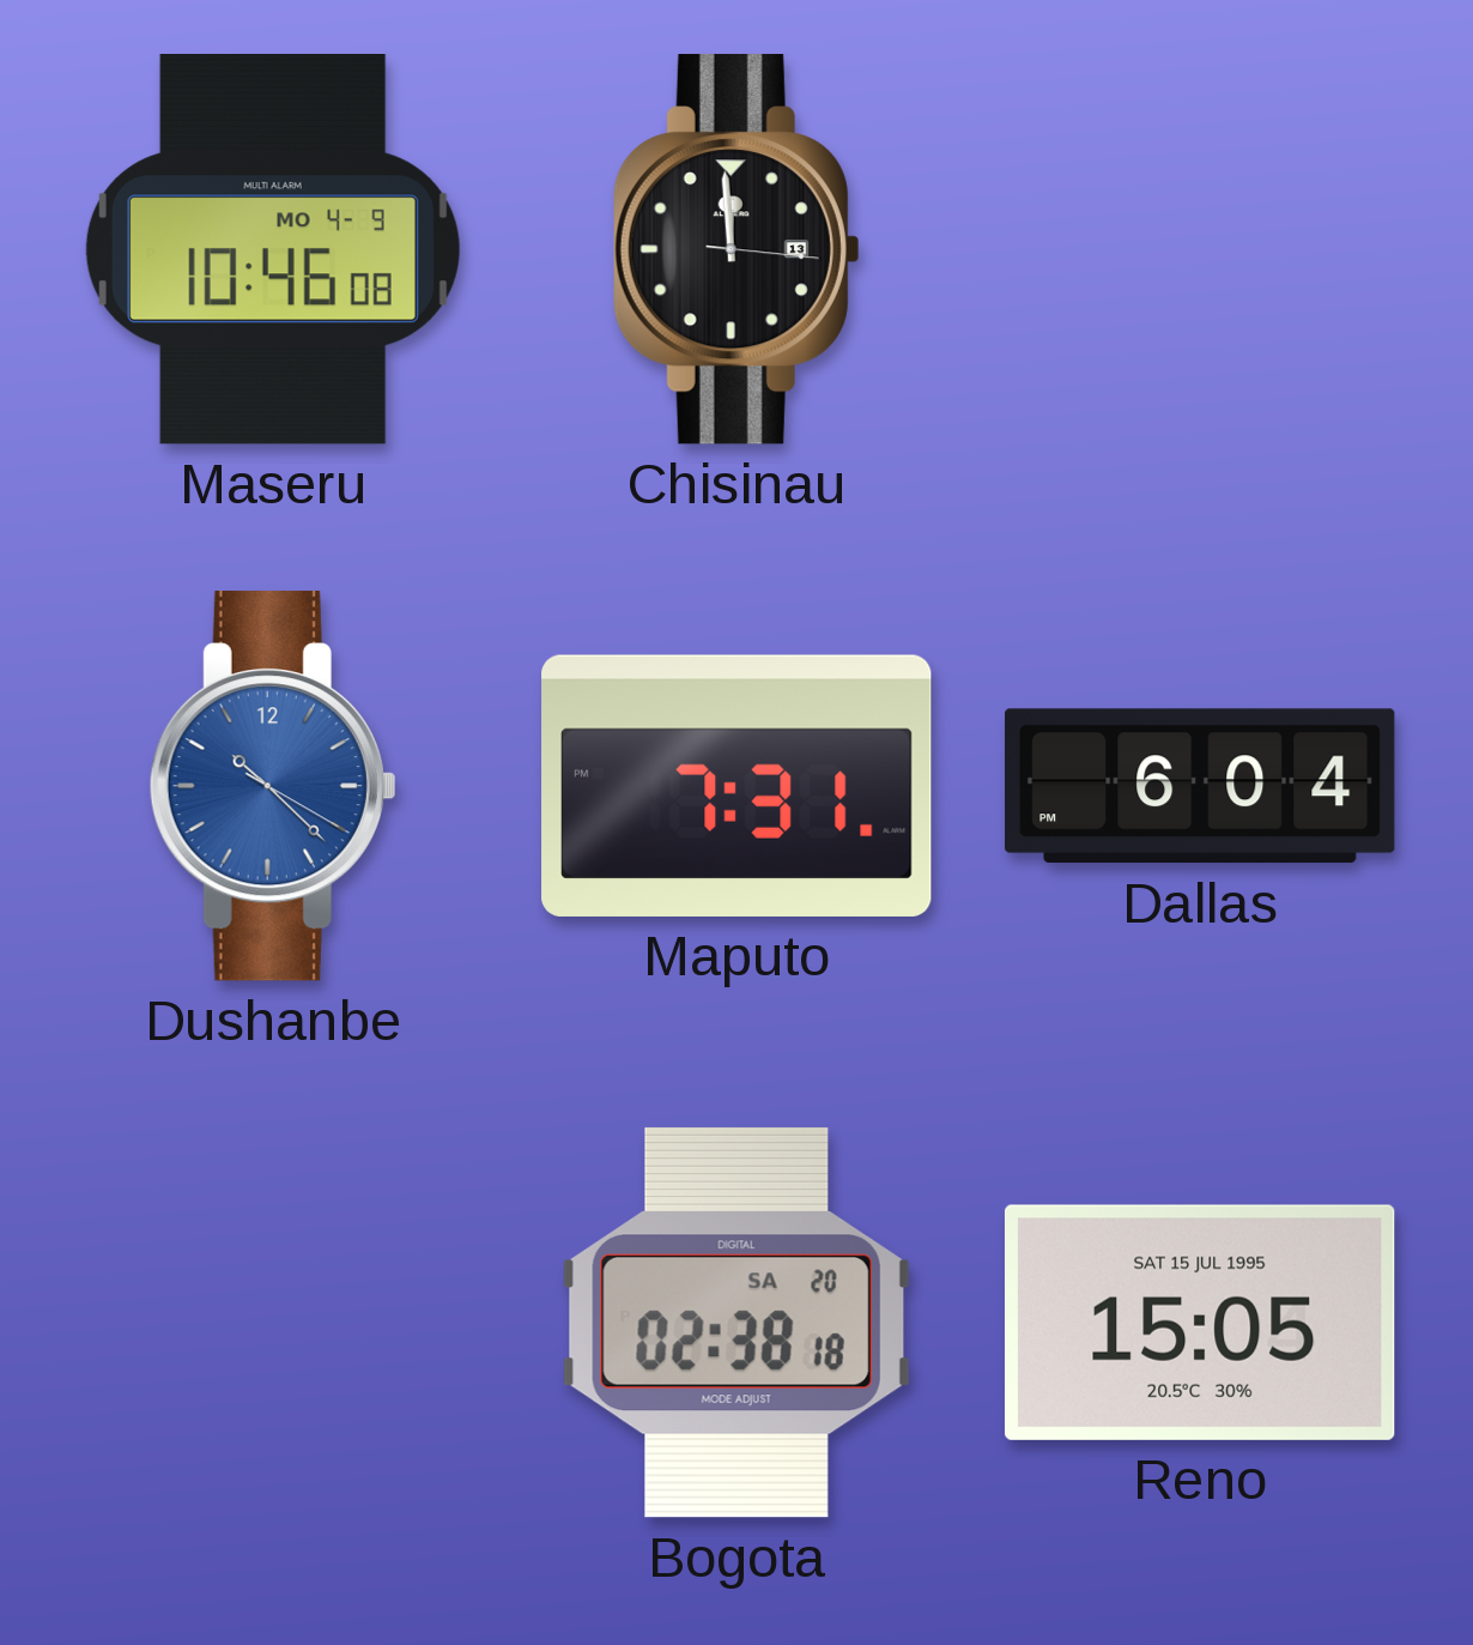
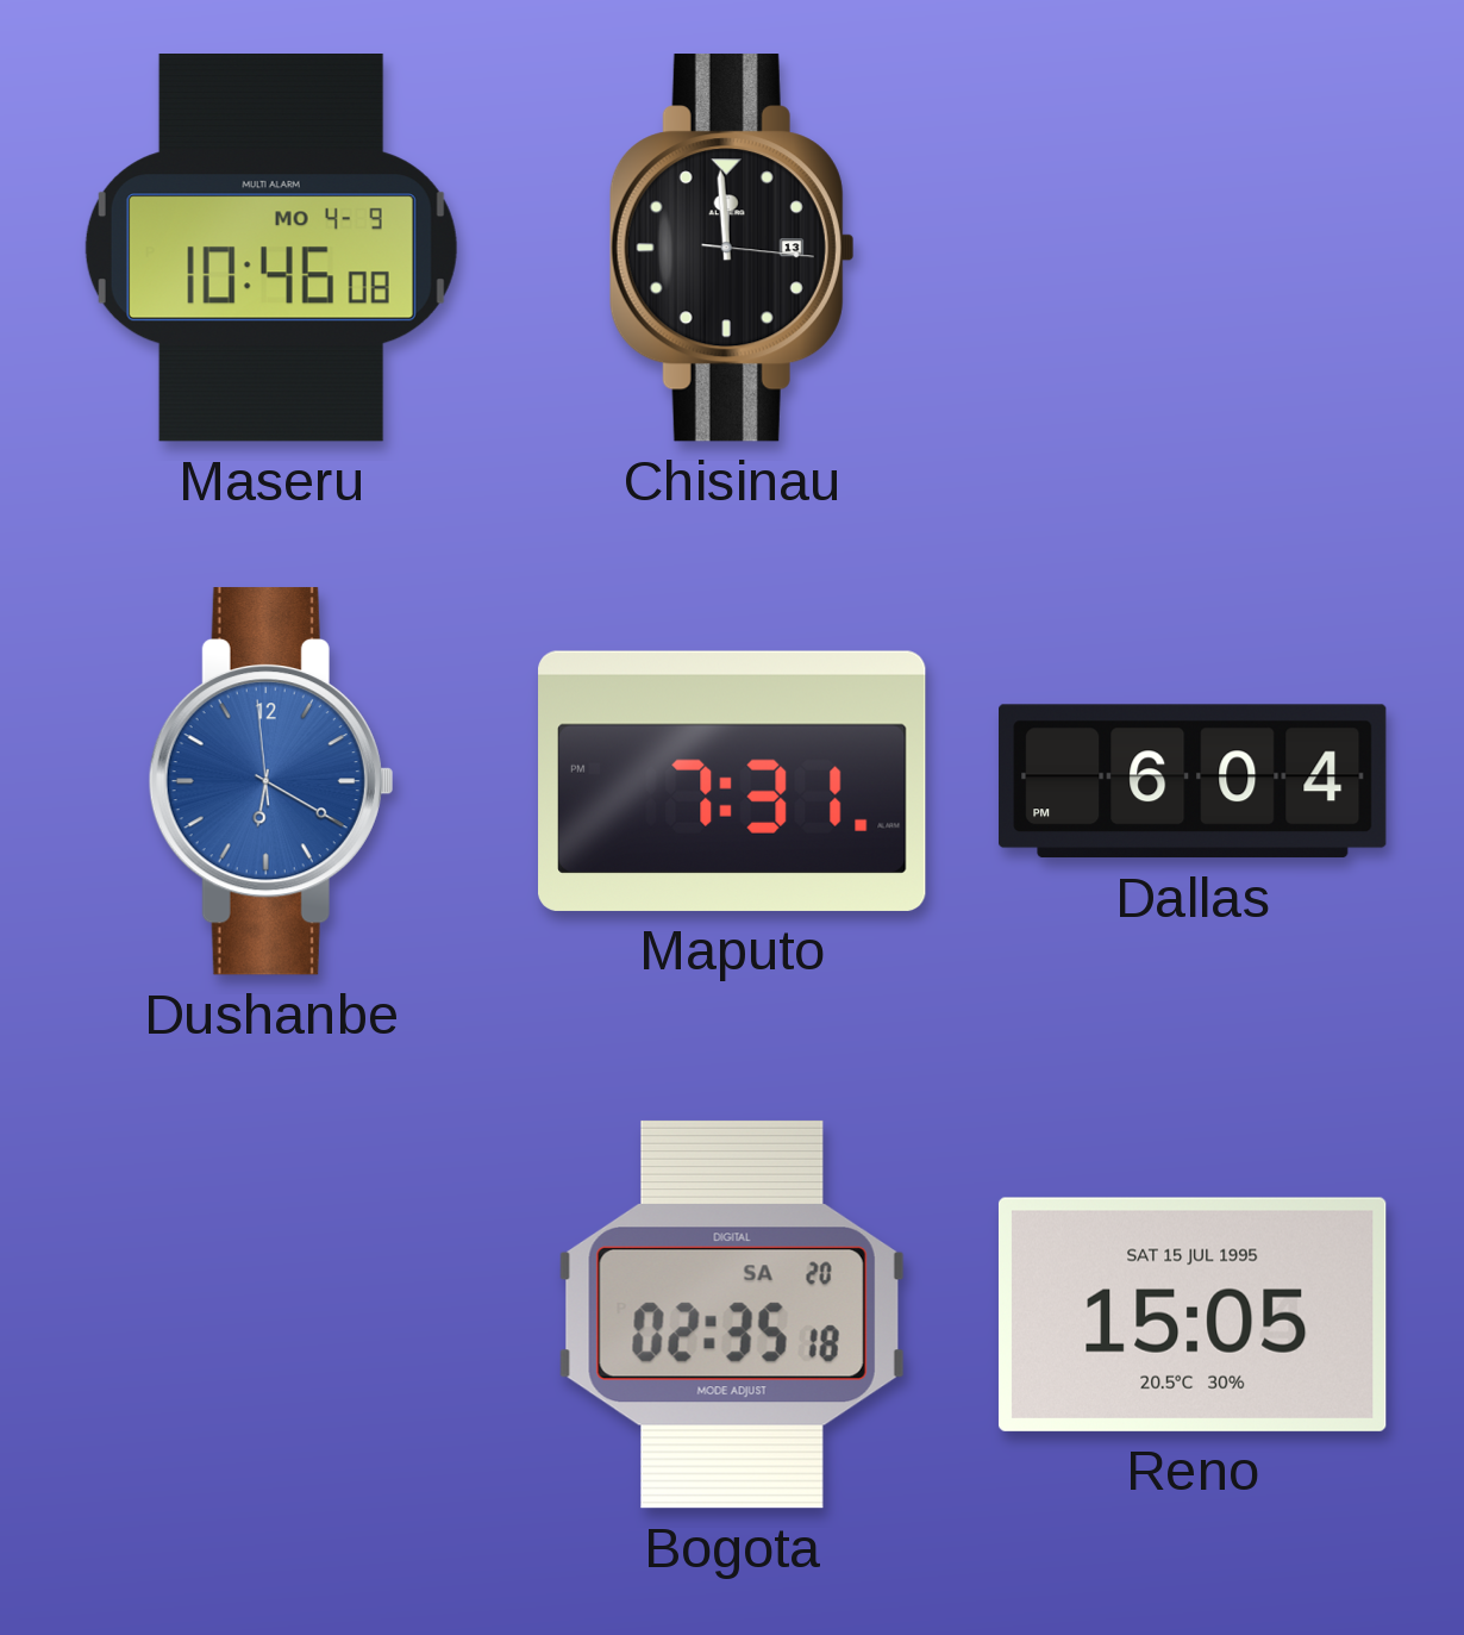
Dushanbe: 10:22 -> 6:19
Bogota: 02:38 -> 02:35
